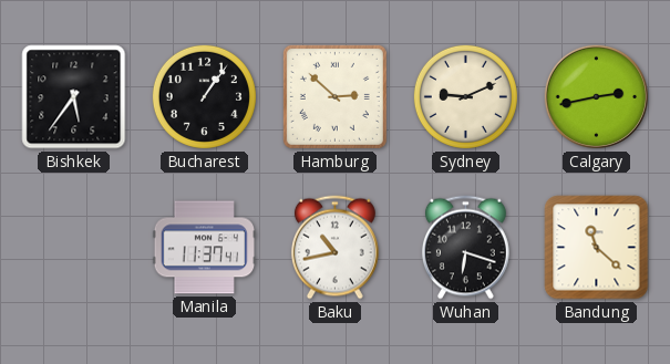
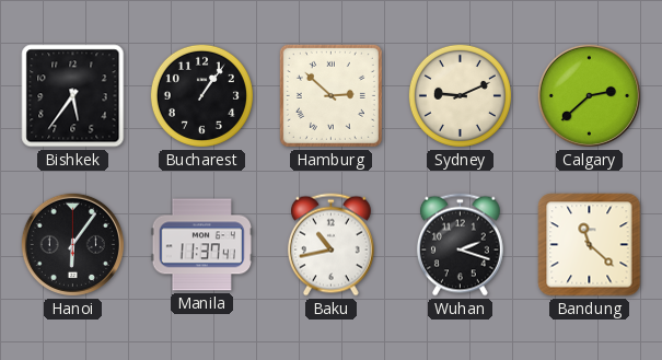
Calgary: 2:43 -> 2:38
Hanoi: none -> 6:06
Wuhan: 6:18 -> 2:18
